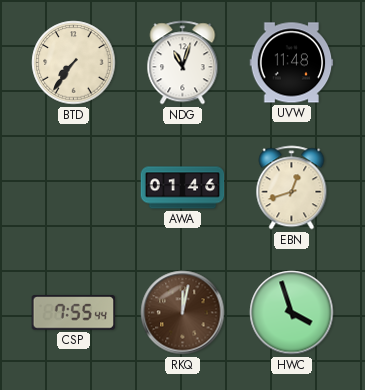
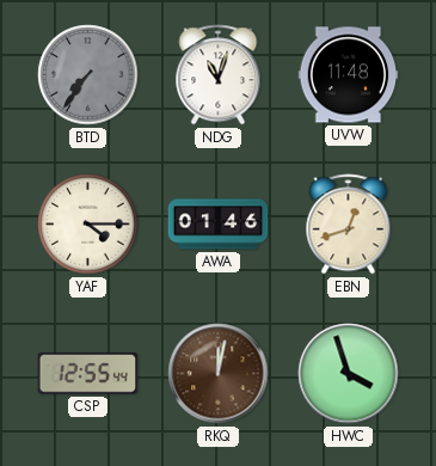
BTD dial: cream -> grey
YAF: none -> 4:15
CSP: 7:55 -> 12:55
